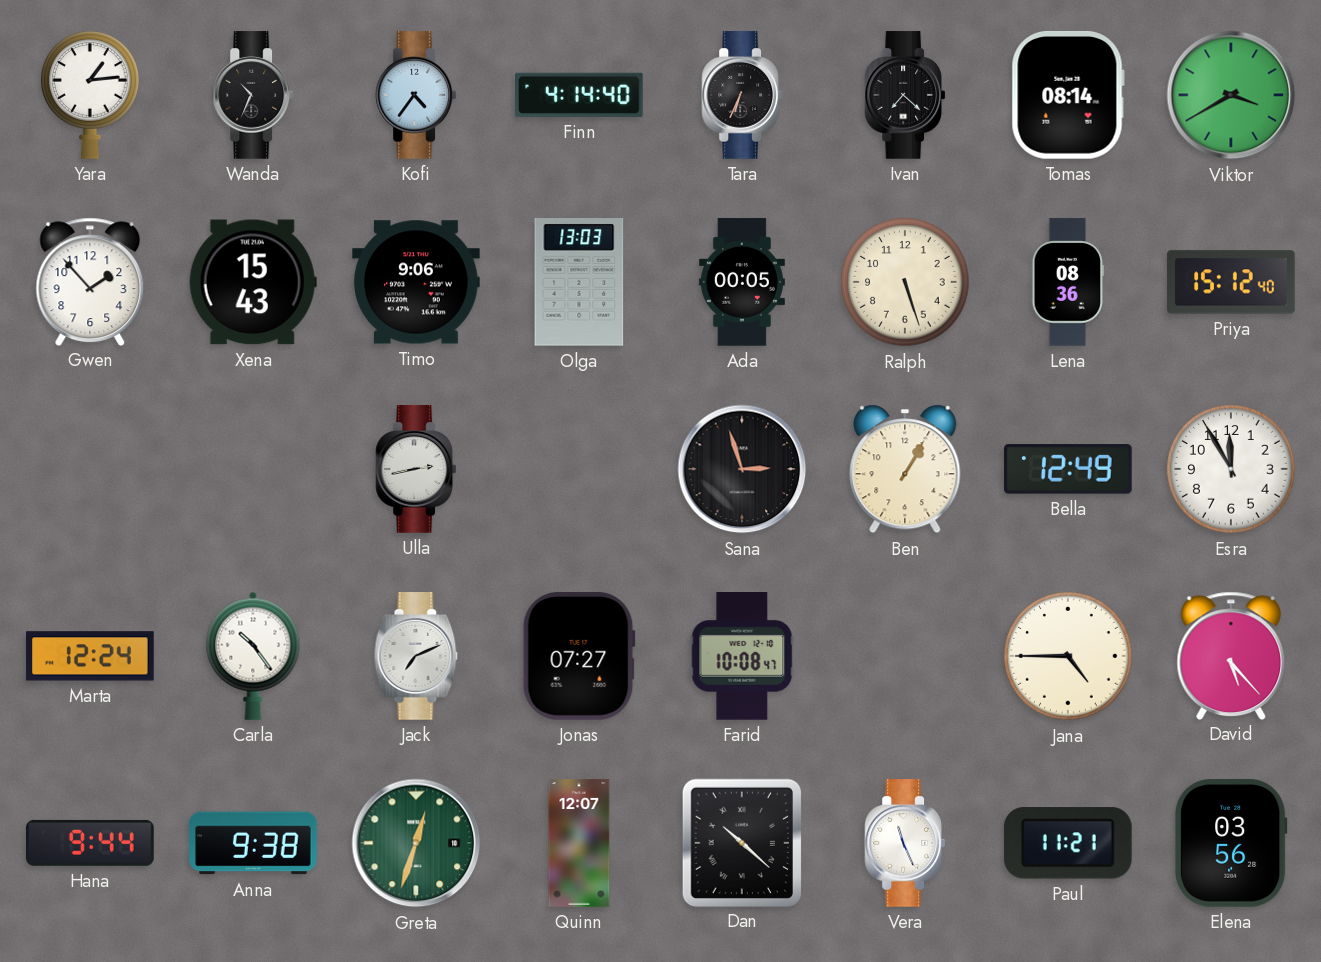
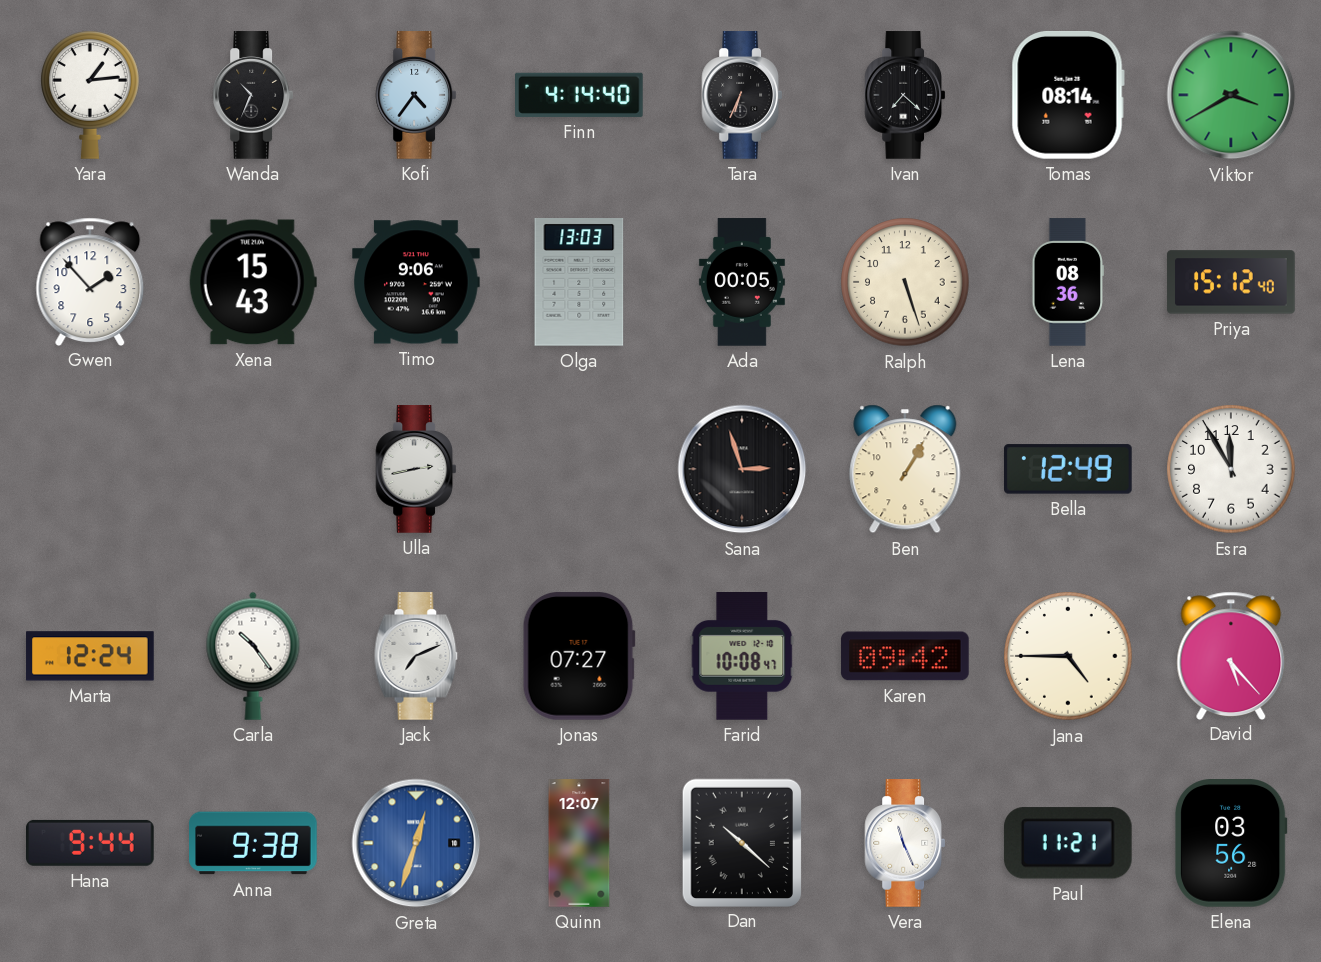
Karen: none -> 09:42
Greta dial: green -> blue
